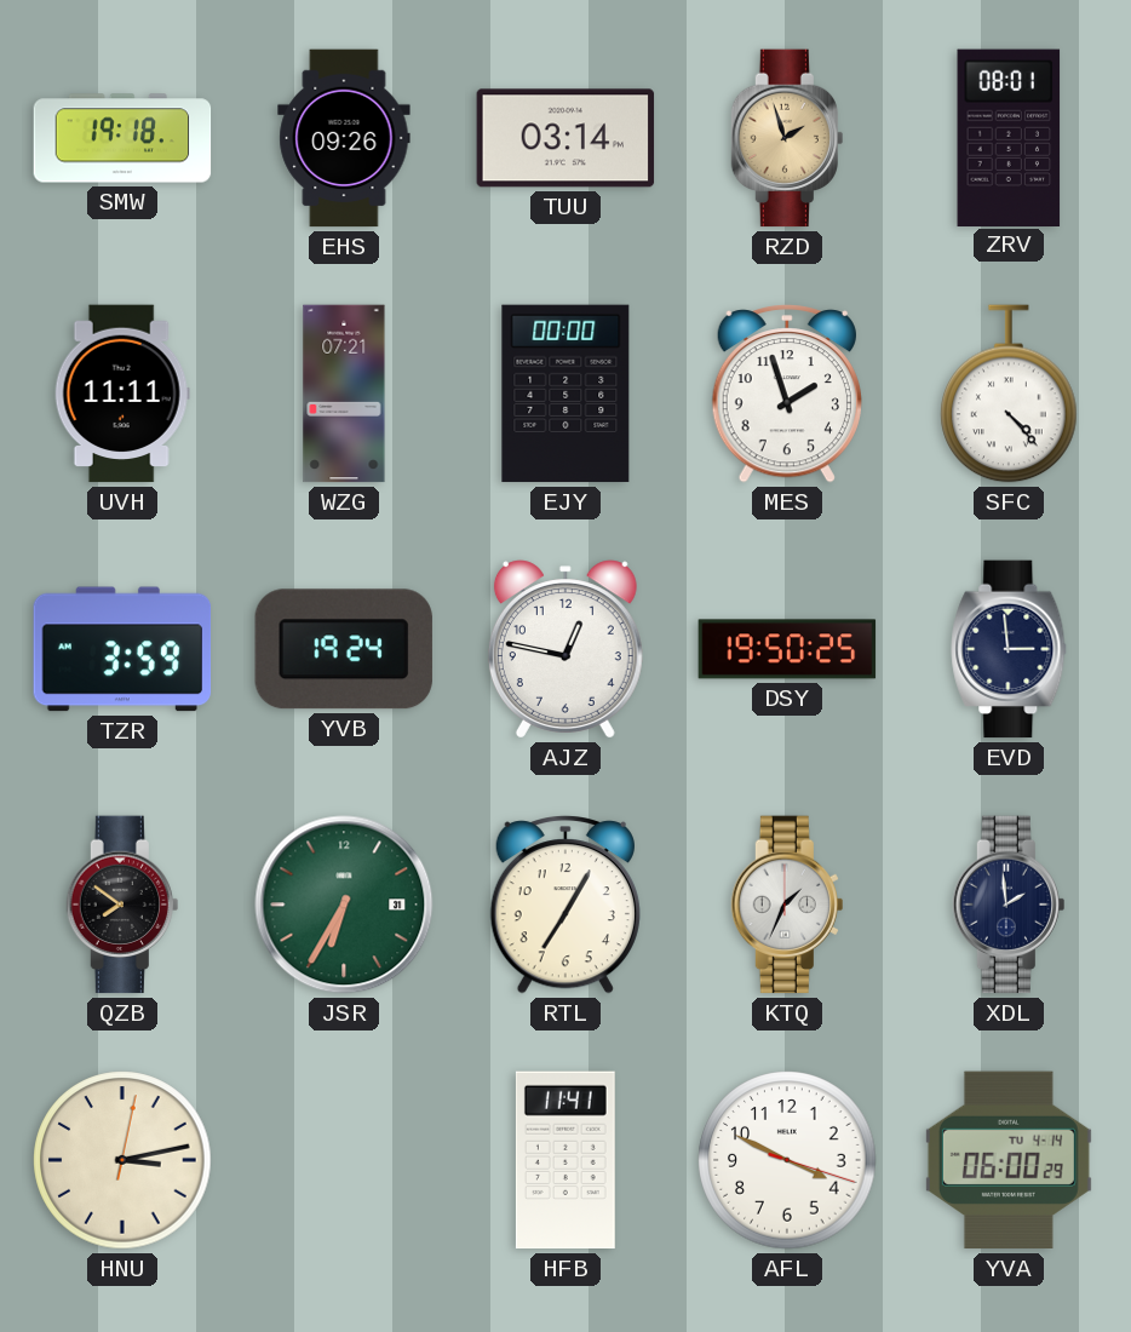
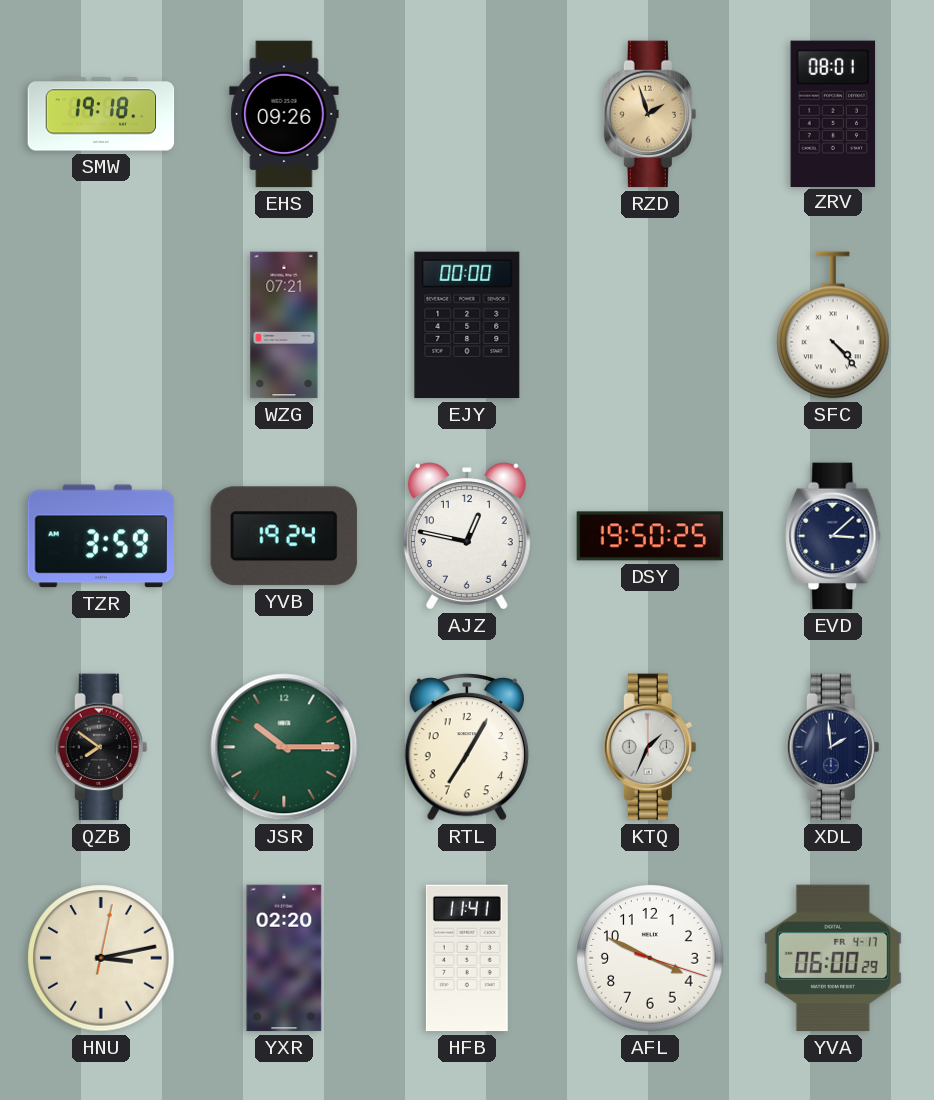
TUU: 03:14 -> none
UVH: 11:11 -> none
MES: 1:57 -> none
EVD: 2:59 -> 3:08
JSR: 6:35 -> 10:15
YXR: none -> 02:20
YVA date: TU 4-14 -> FR 4-17
